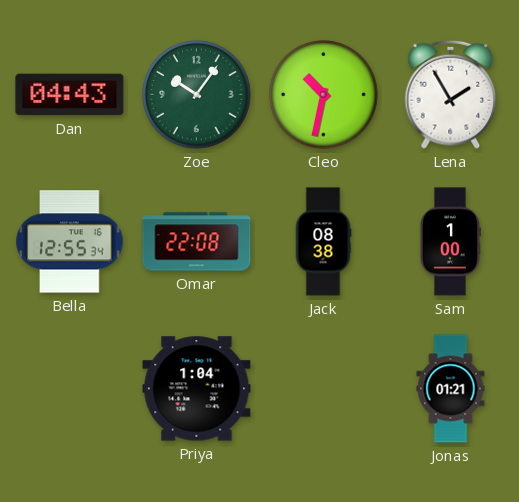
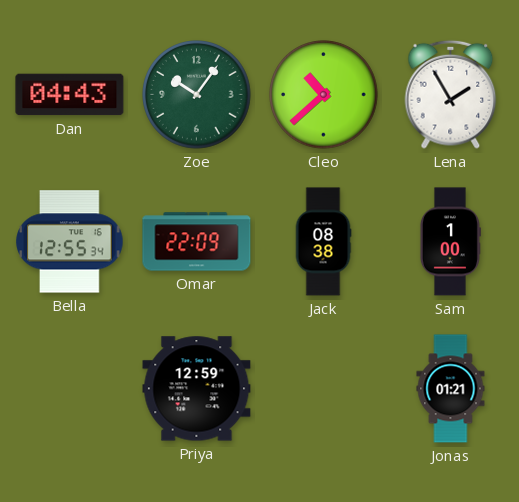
Cleo: 10:32 -> 10:38
Omar: 22:08 -> 22:09
Priya: 1:04 -> 12:59
